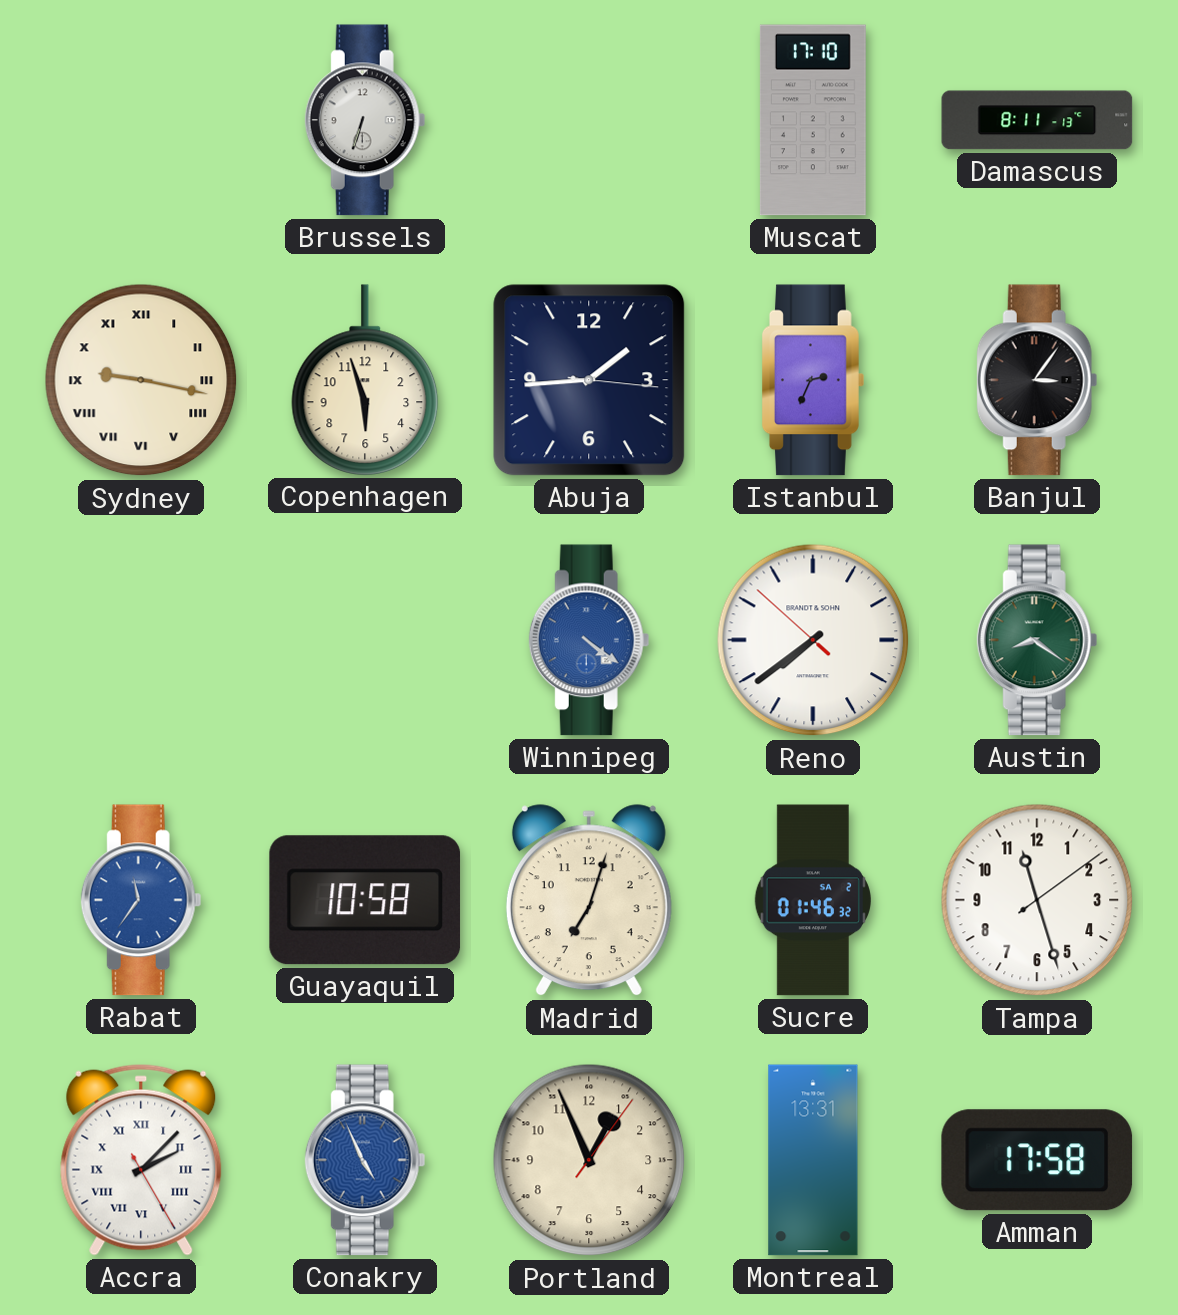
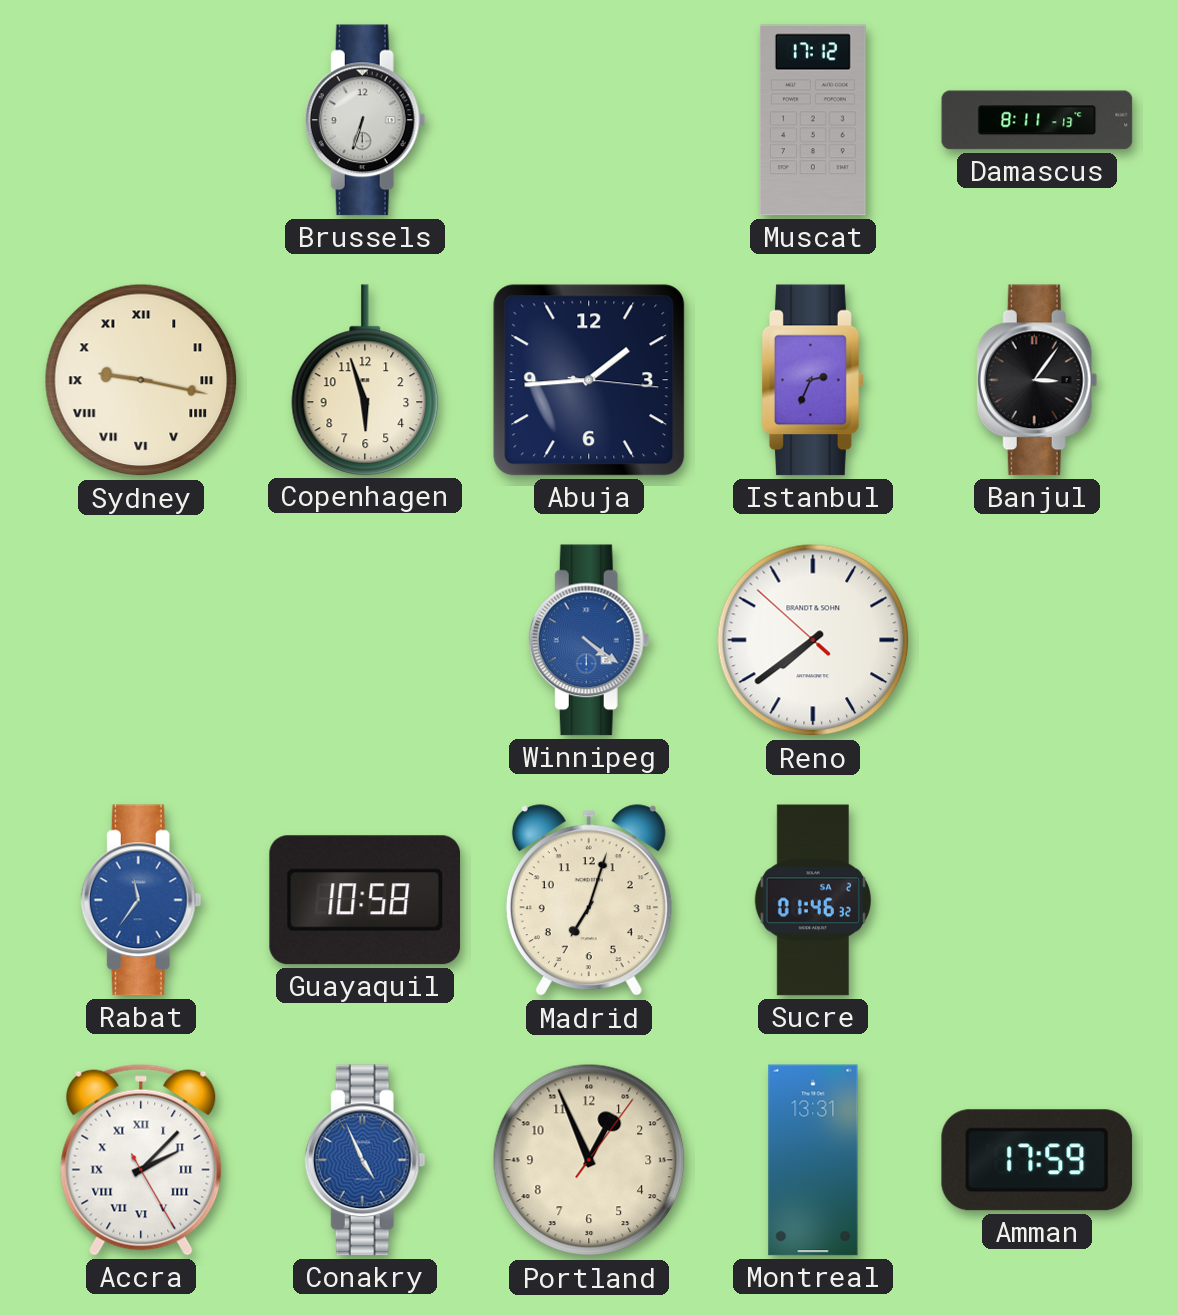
Muscat: 17:10 -> 17:12
Austin: 8:21 -> none
Tampa: 11:27 -> none
Amman: 17:58 -> 17:59
